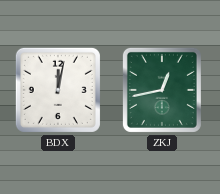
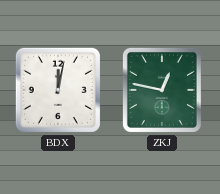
ZKJ: 12:43 -> 12:47
